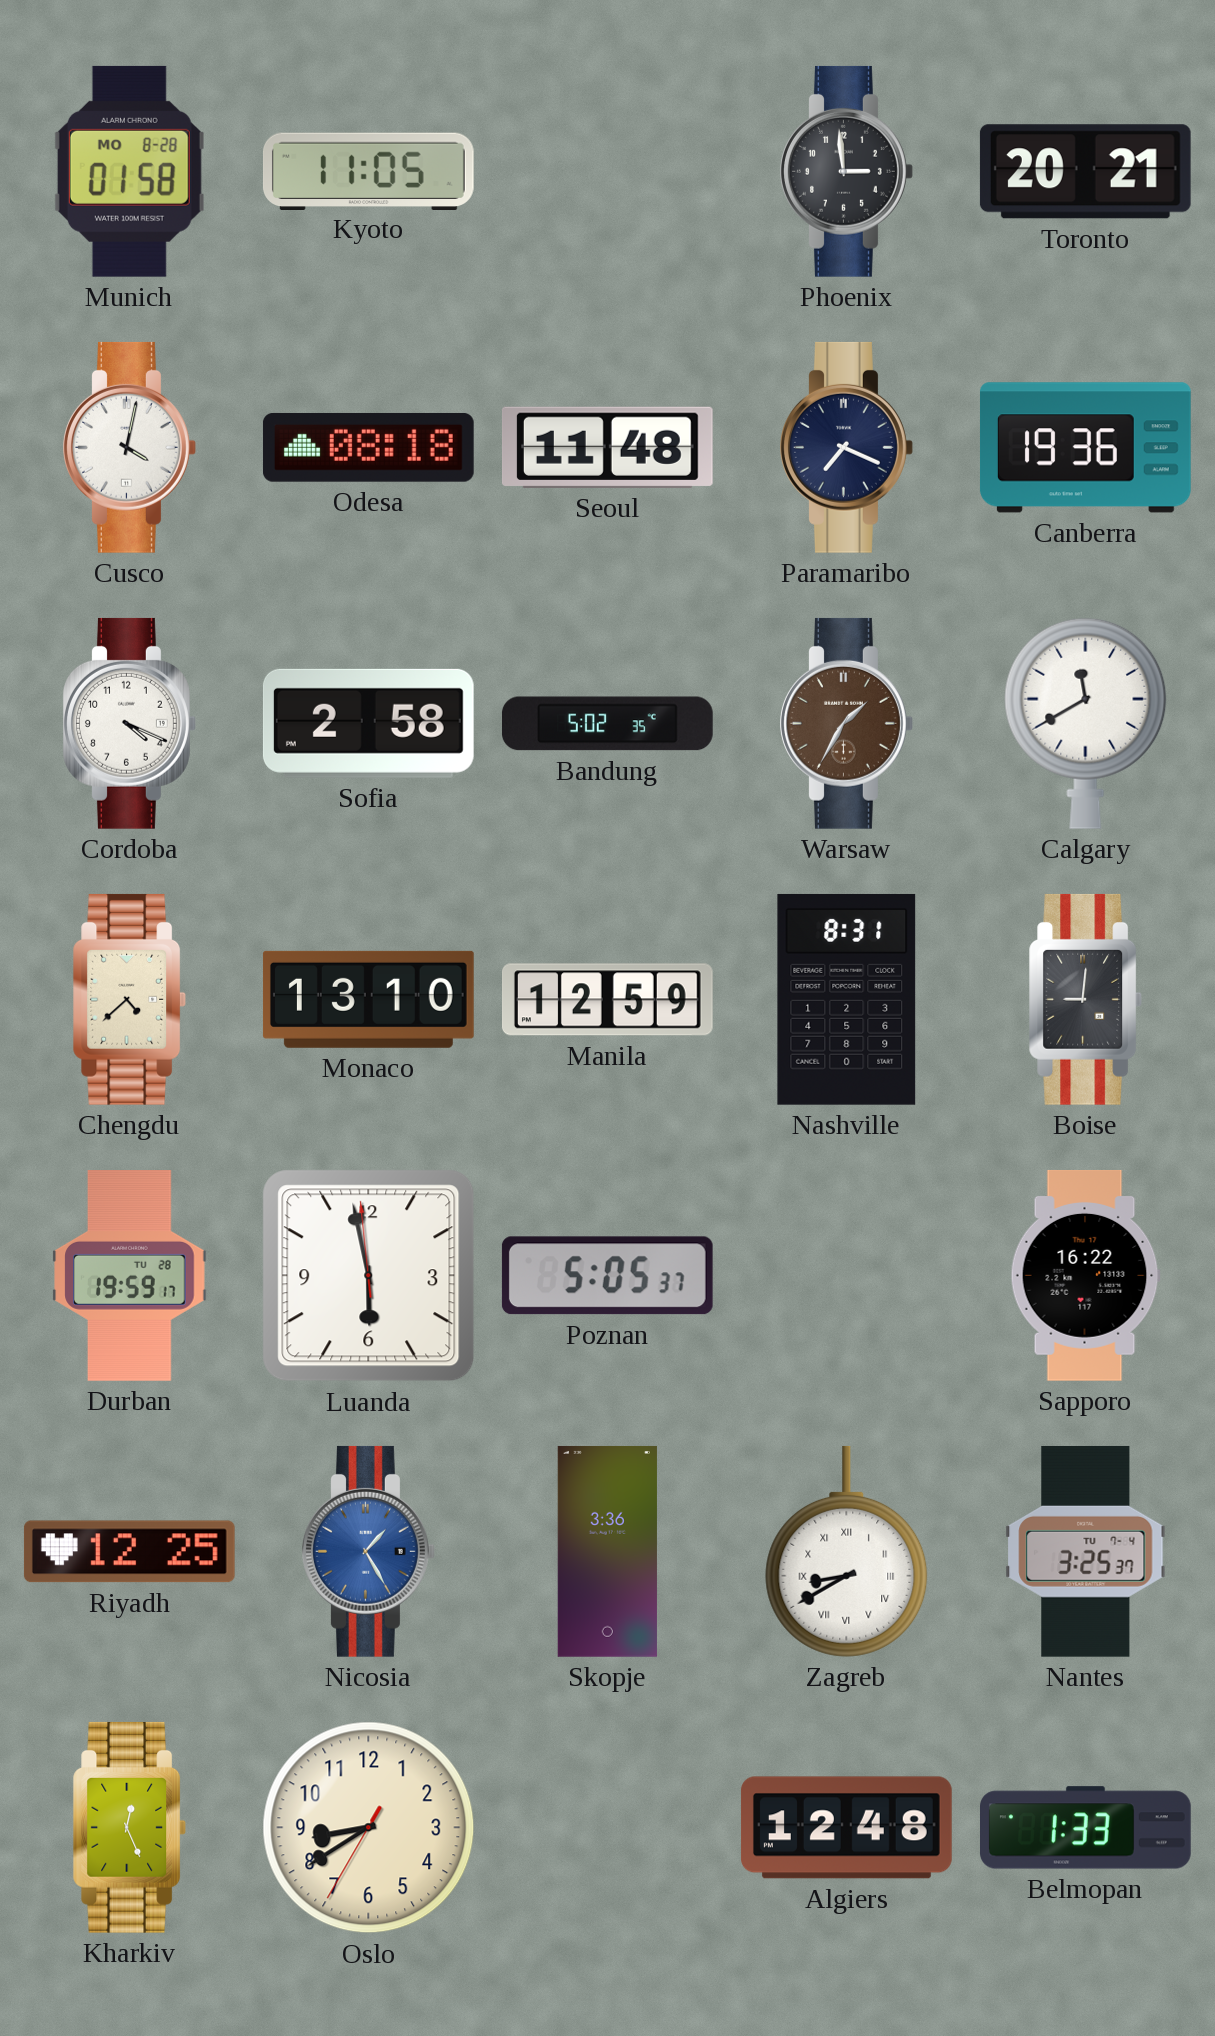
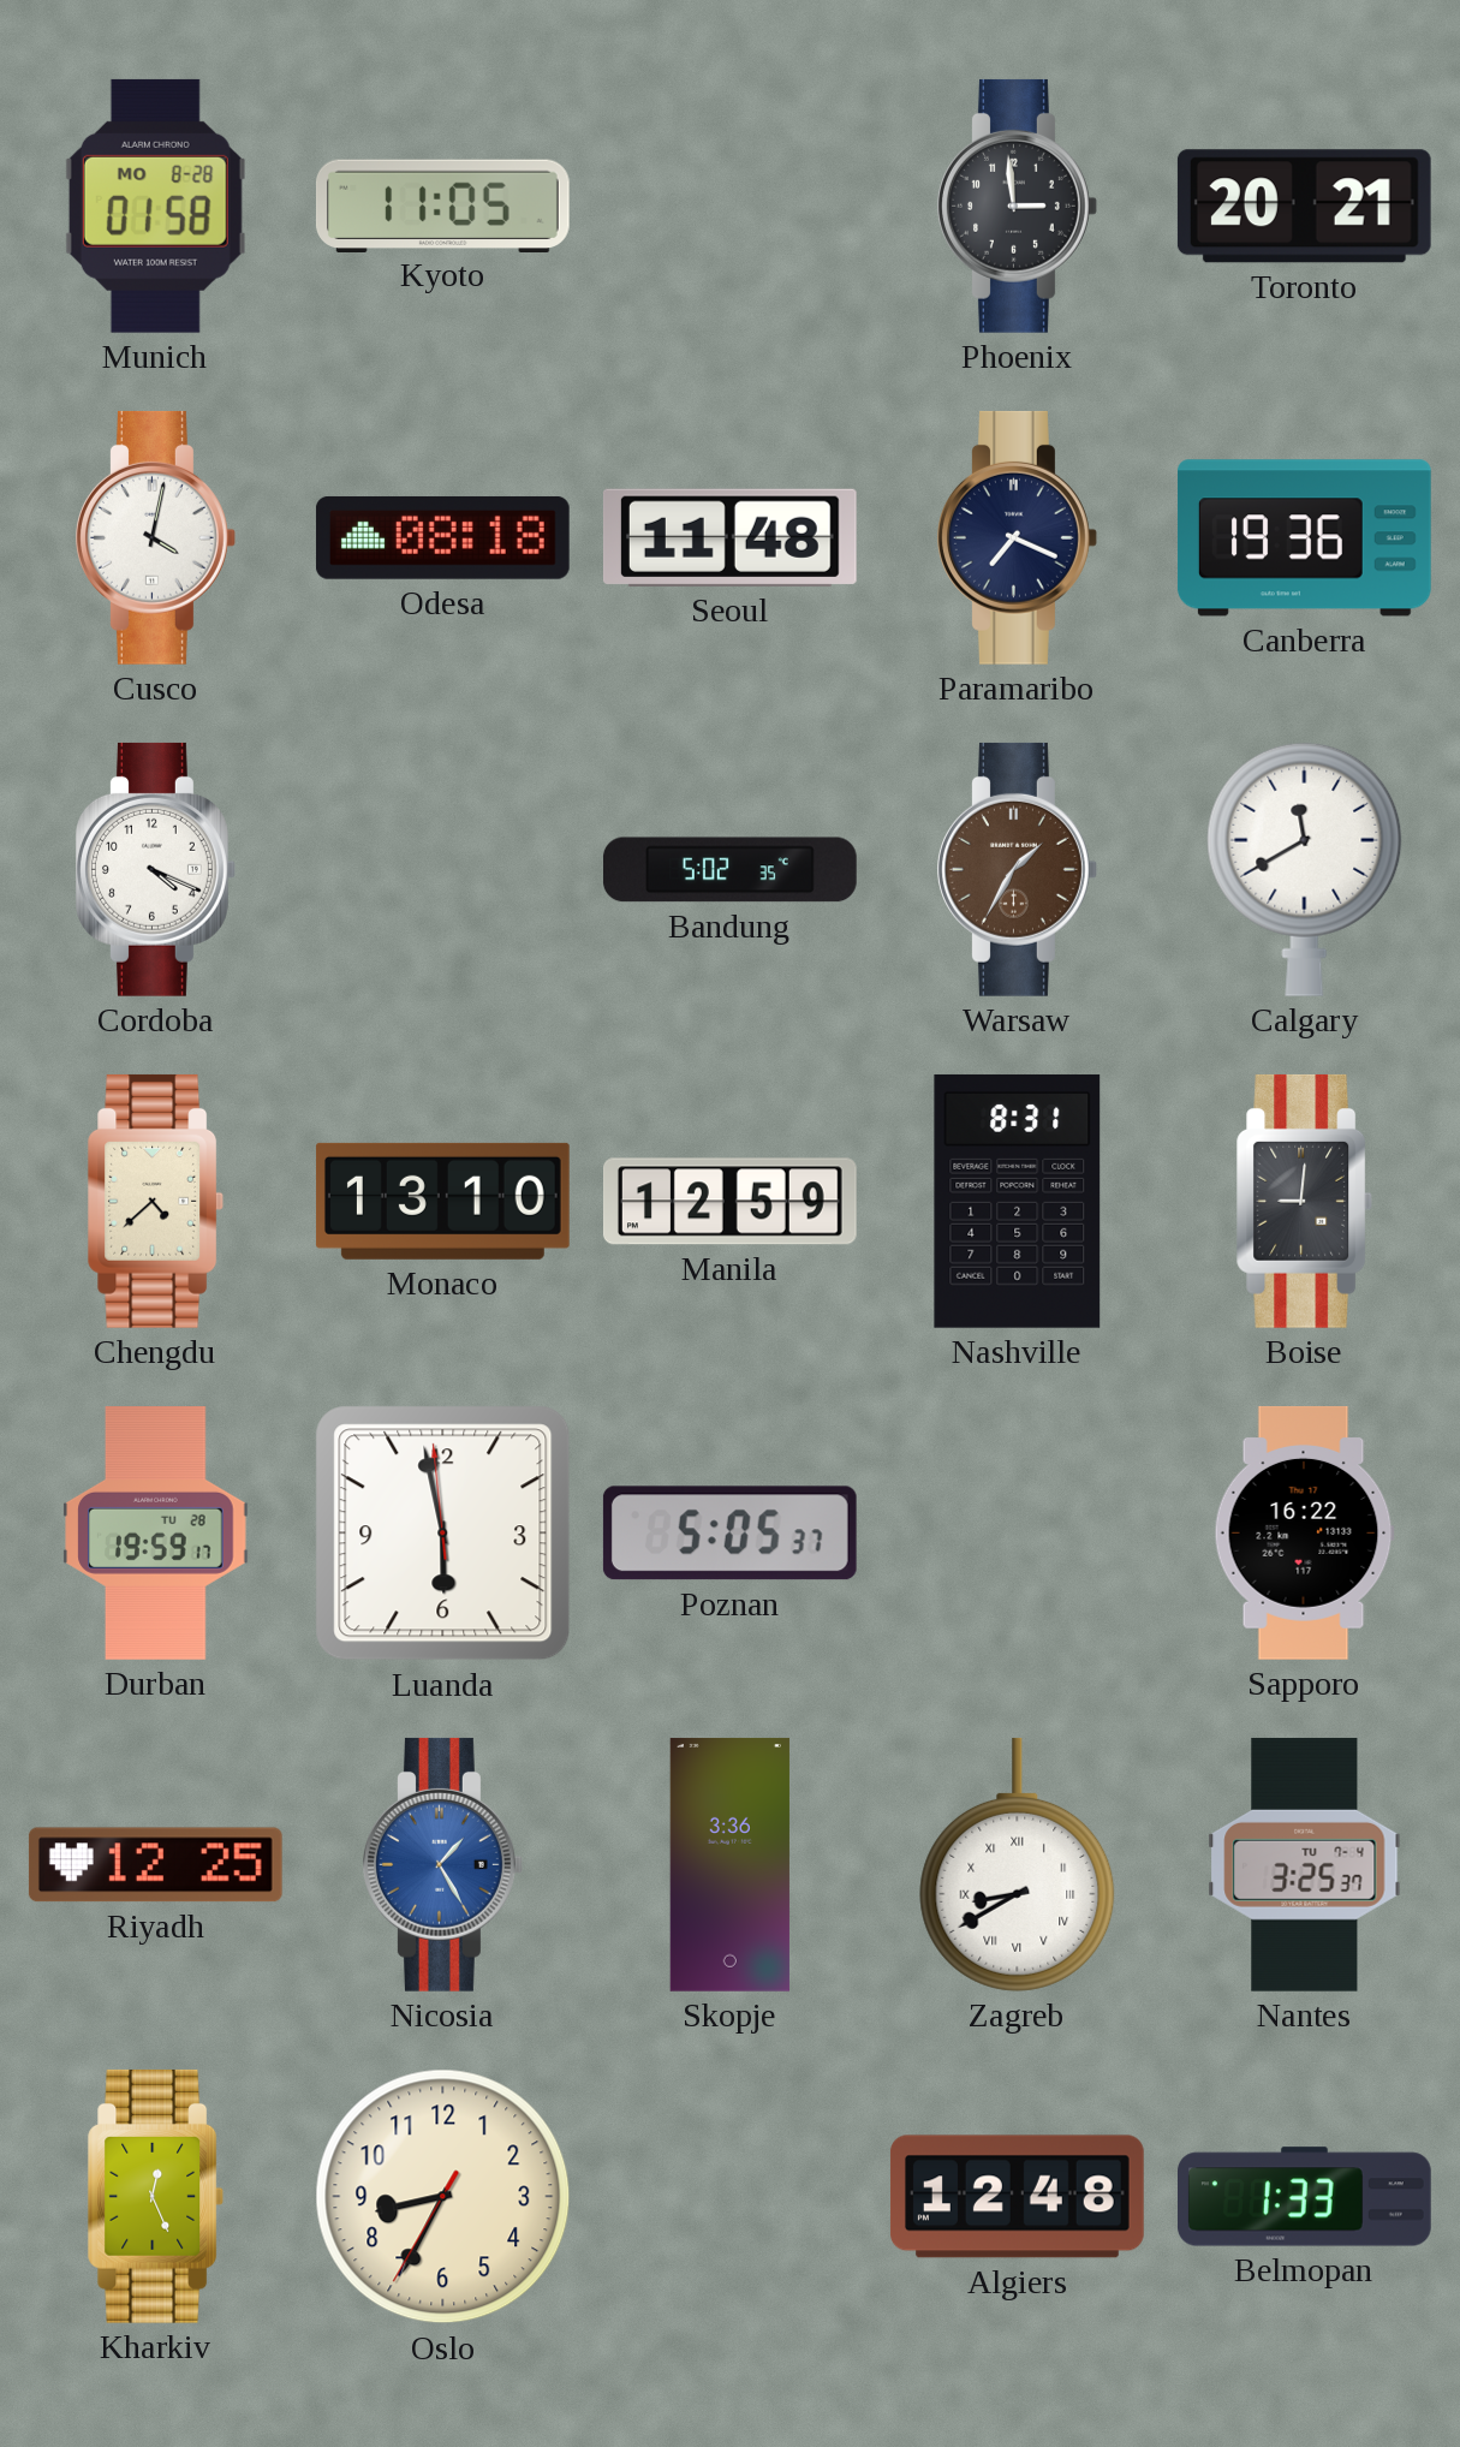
Sofia: 2:58 -> none
Oslo: 8:39 -> 8:34
